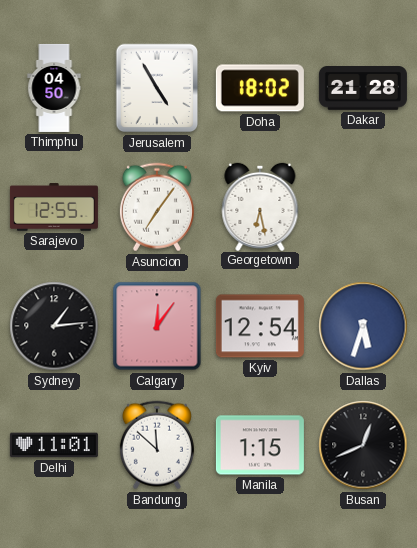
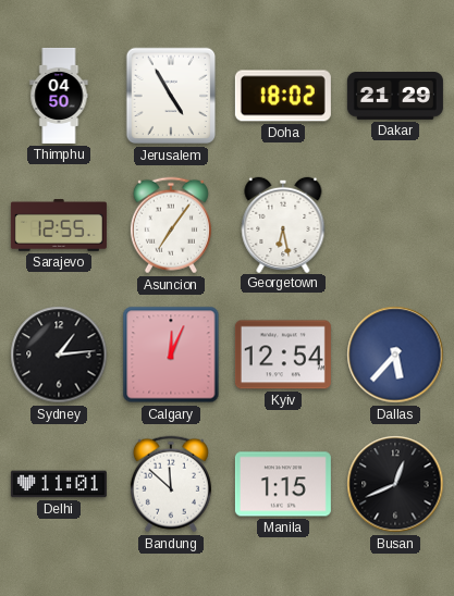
Dakar: 21:28 -> 21:29
Calgary: 12:06 -> 12:04
Dallas: 5:33 -> 5:37
